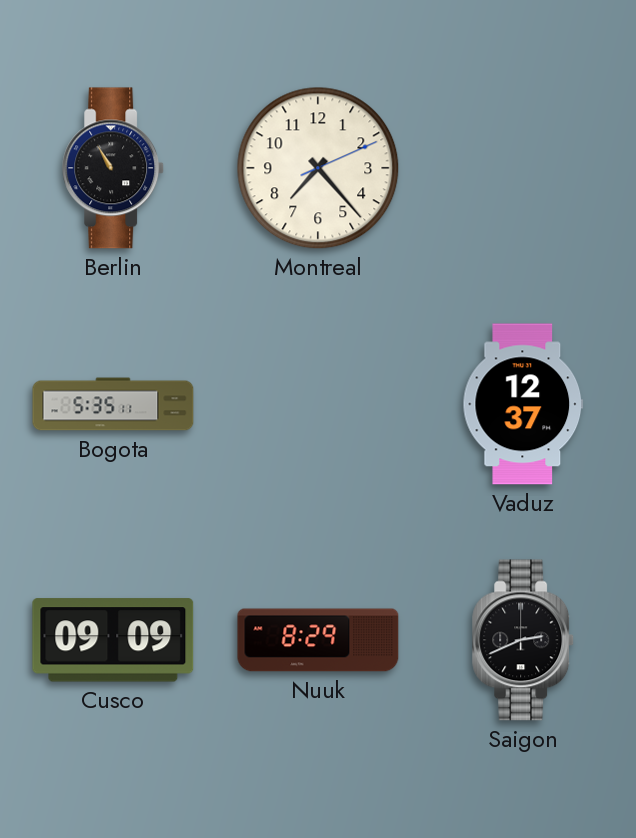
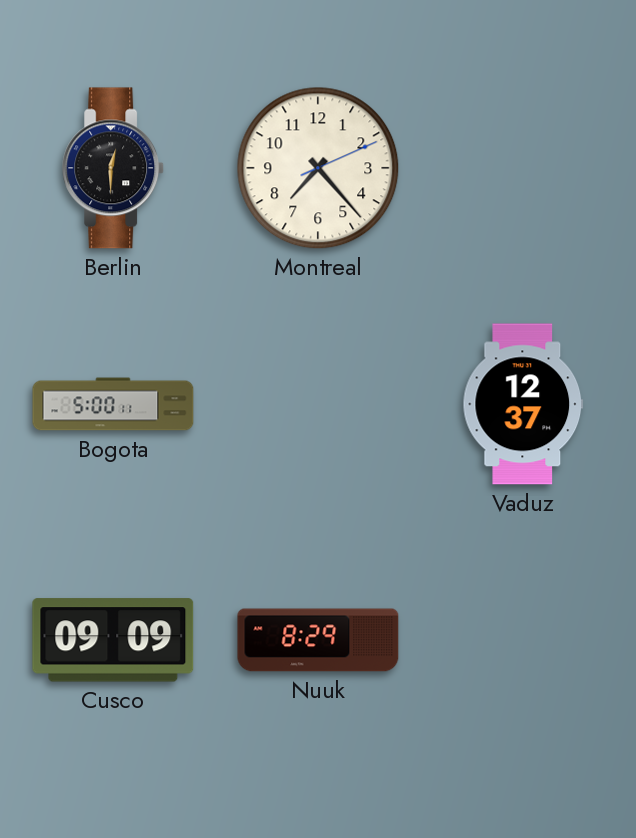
Berlin: 10:55 -> 12:30
Bogota: 5:35 -> 5:00
Saigon: 2:41 -> none
